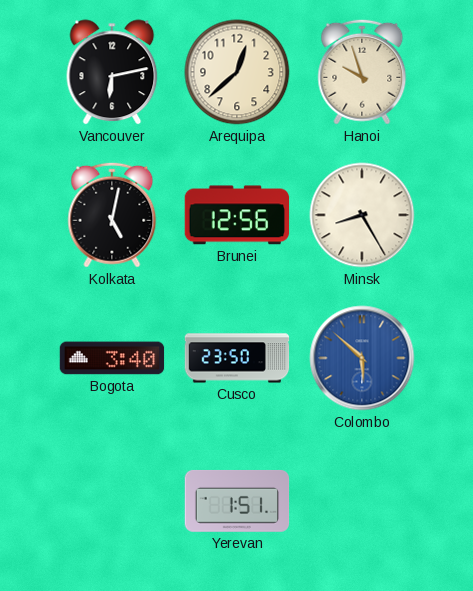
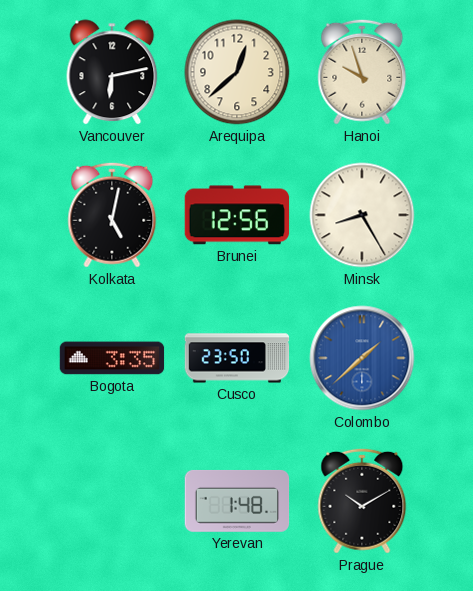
Bogota: 3:40 -> 3:35
Colombo: 5:52 -> 1:38
Yerevan: 1:51 -> 1:48
Prague: none -> 10:10
